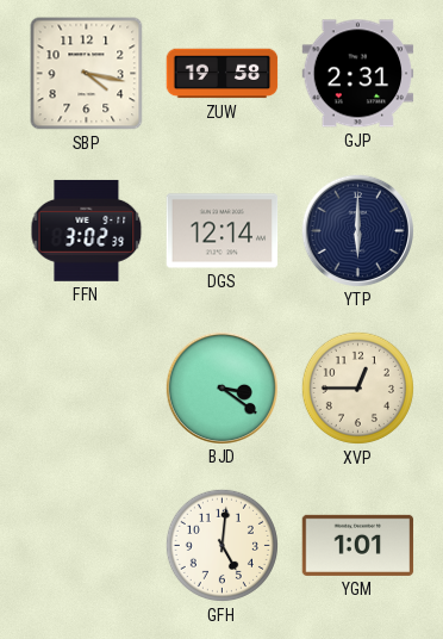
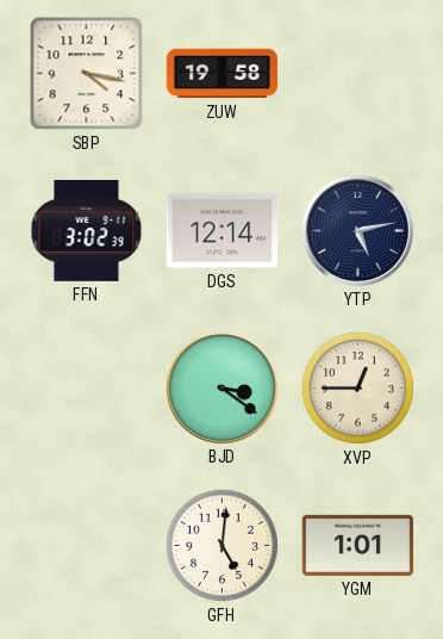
GJP: 2:31 -> none
YTP: 6:00 -> 5:13
